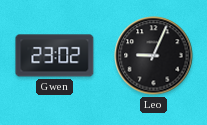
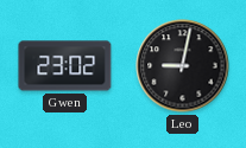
Leo: 9:04 -> 9:02
